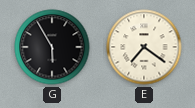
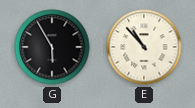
E: 7:21 -> 10:53
